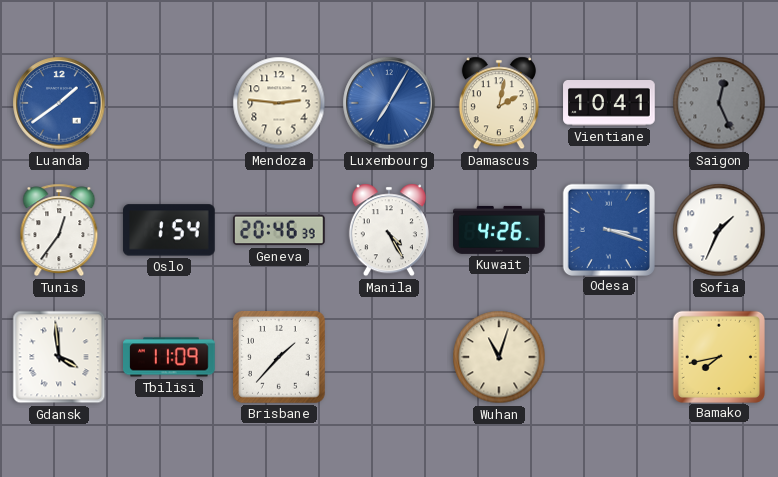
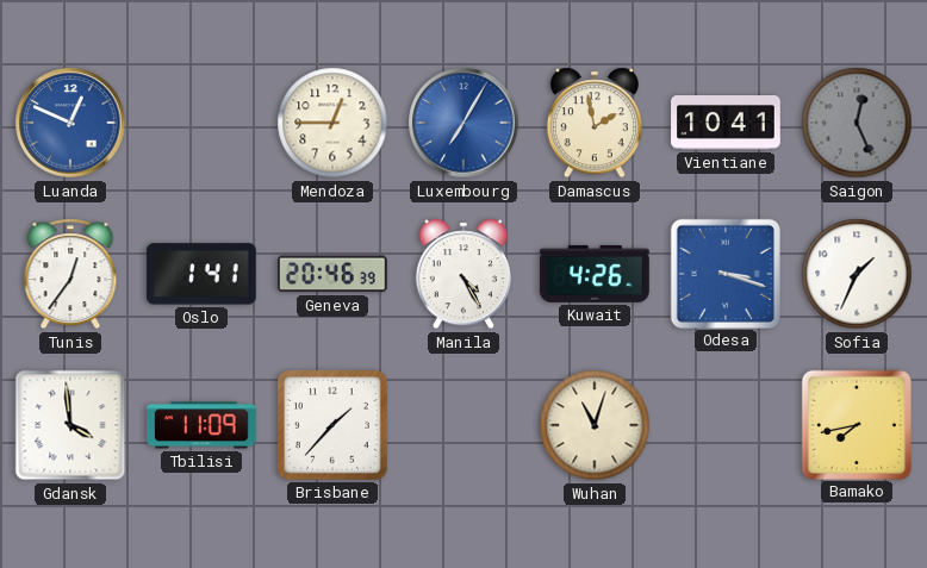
Luanda: 1:39 -> 12:49
Mendoza: 2:46 -> 12:45
Damascus: 2:02 -> 1:58
Oslo: 1:54 -> 1:41
